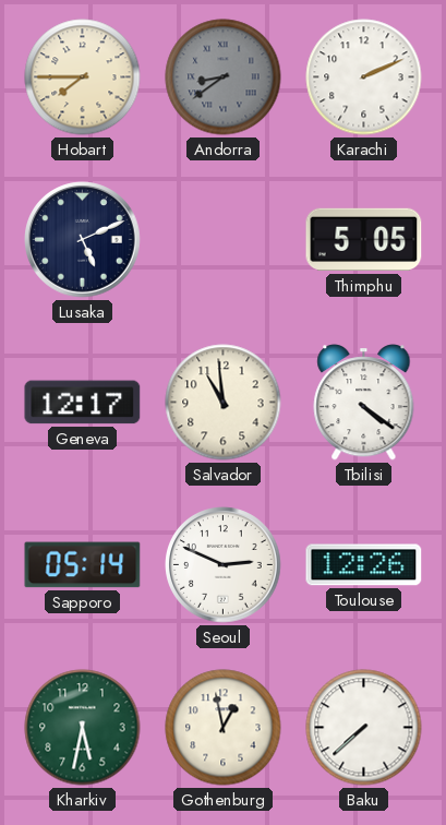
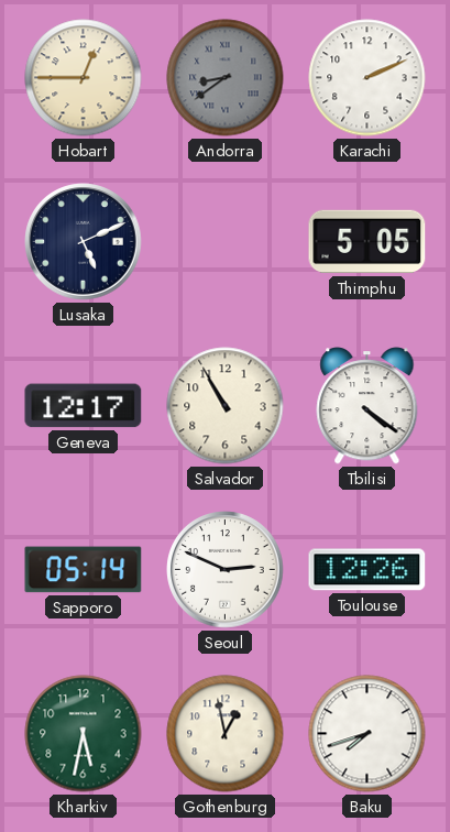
Hobart: 7:45 -> 12:45
Salvador: 10:59 -> 10:55
Baku: 7:38 -> 7:42
